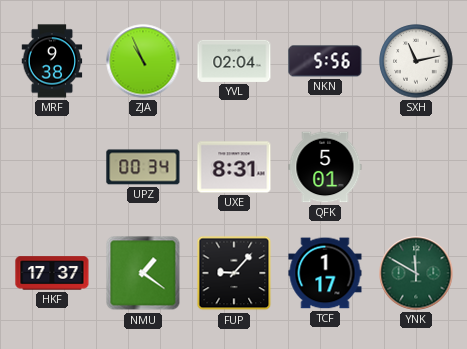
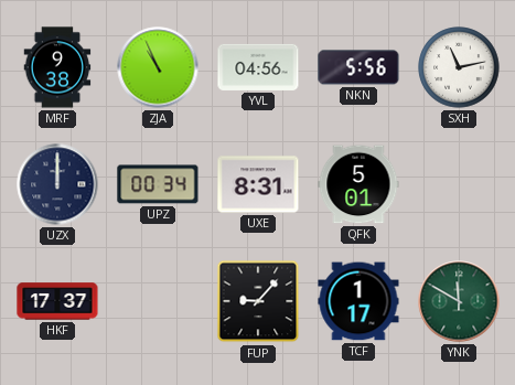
YVL: 02:04 -> 04:56
UZX: none -> 12:00
NMU: 1:21 -> none
